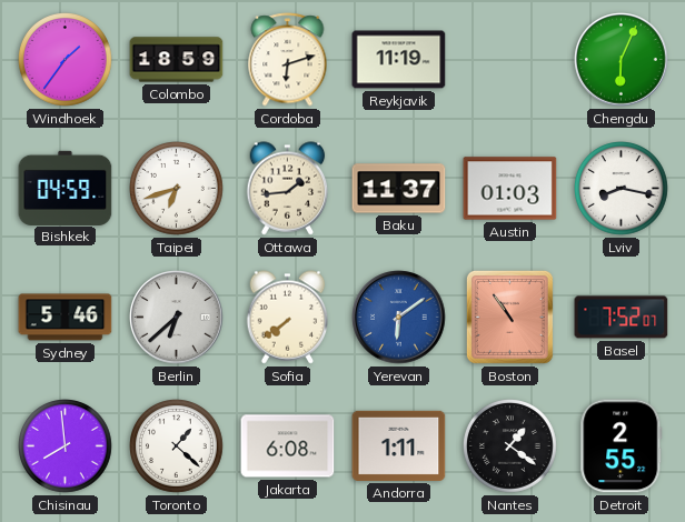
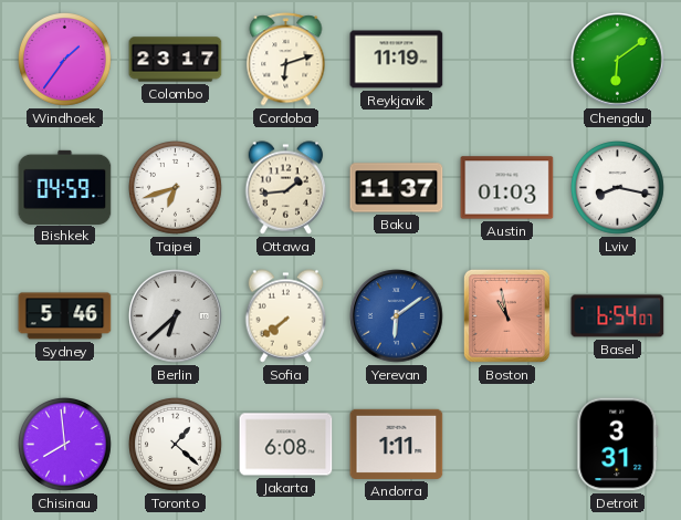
Colombo: 18:59 -> 23:17
Chengdu: 6:04 -> 6:09
Boston: 10:54 -> 10:58
Basel: 7:52 -> 6:54
Nantes: 1:21 -> none
Detroit: 2:55 -> 3:31
